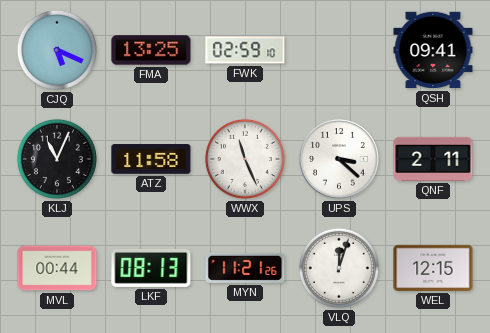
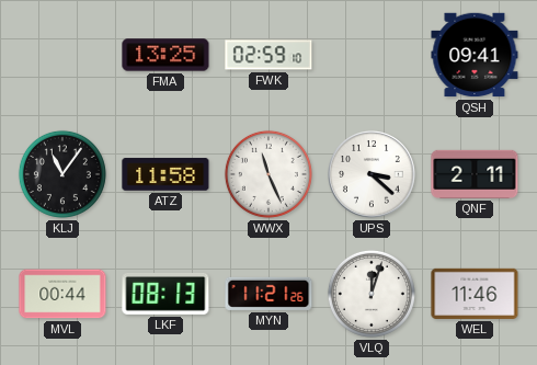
CJQ: 5:19 -> none
KLJ: 11:04 -> 11:06
WEL: 12:15 -> 11:46
